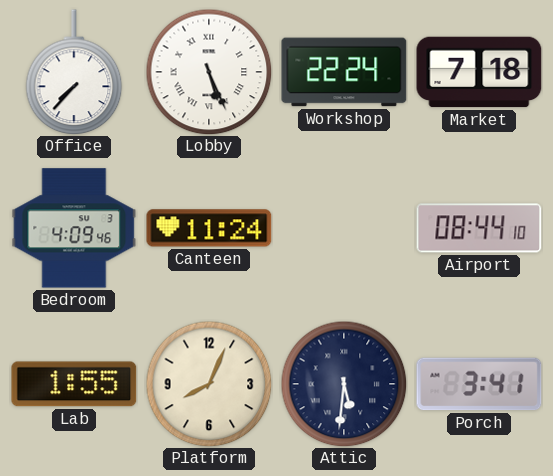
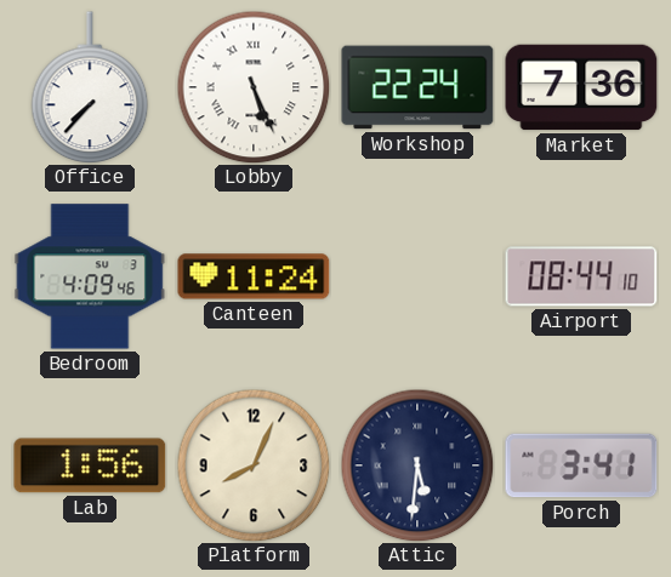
Market: 7:18 -> 7:36
Lab: 1:55 -> 1:56
